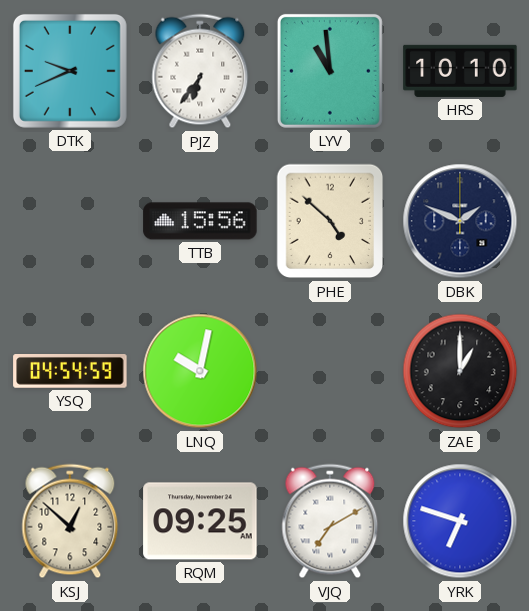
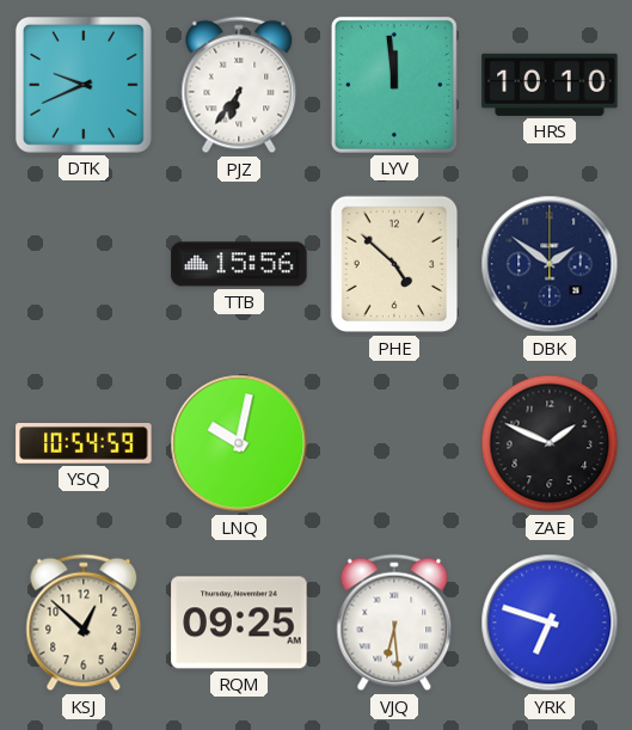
LYV: 10:59 -> 11:59
DBK: 1:49 -> 1:51
YSQ: 04:54 -> 10:54
ZAE: 1:00 -> 1:49
VJQ: 7:10 -> 6:29
